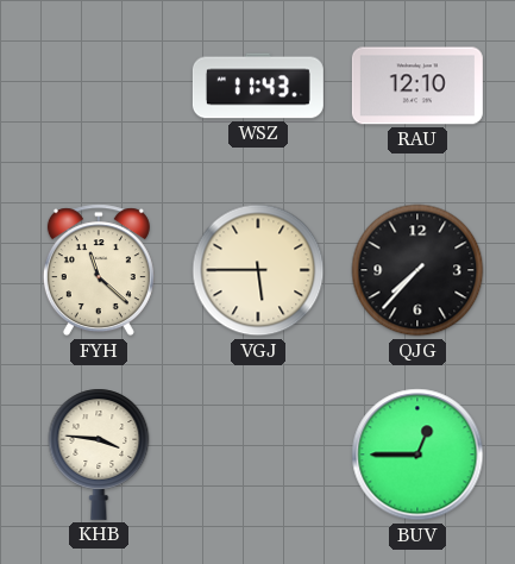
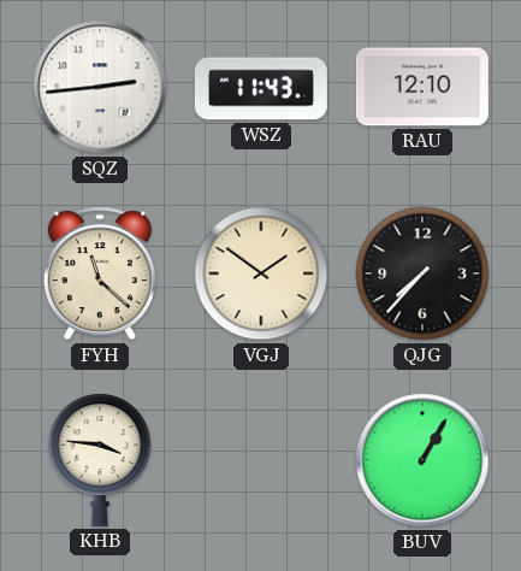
SQZ: none -> 2:44
VGJ: 5:45 -> 1:51
BUV: 12:45 -> 1:05
